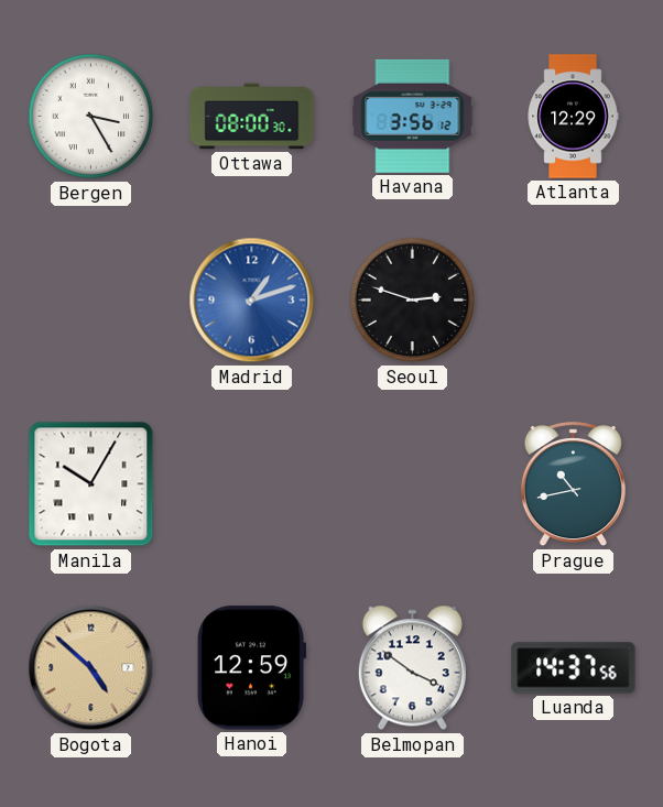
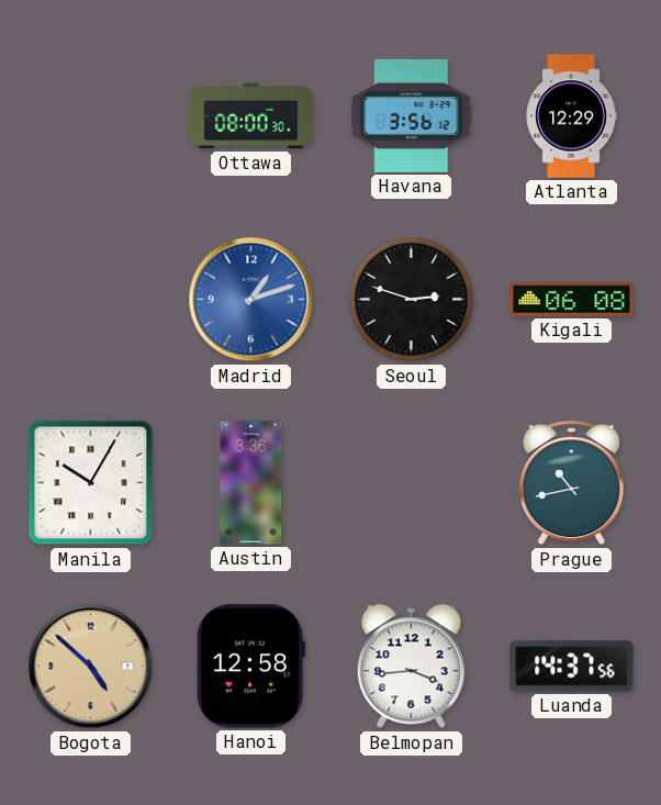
Bergen: 3:25 -> none
Kigali: none -> 06:08
Austin: none -> 3:36
Hanoi: 12:59 -> 12:58
Belmopan: 3:51 -> 3:44
